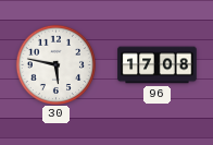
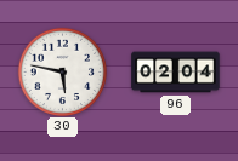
96: 17:08 -> 02:04
